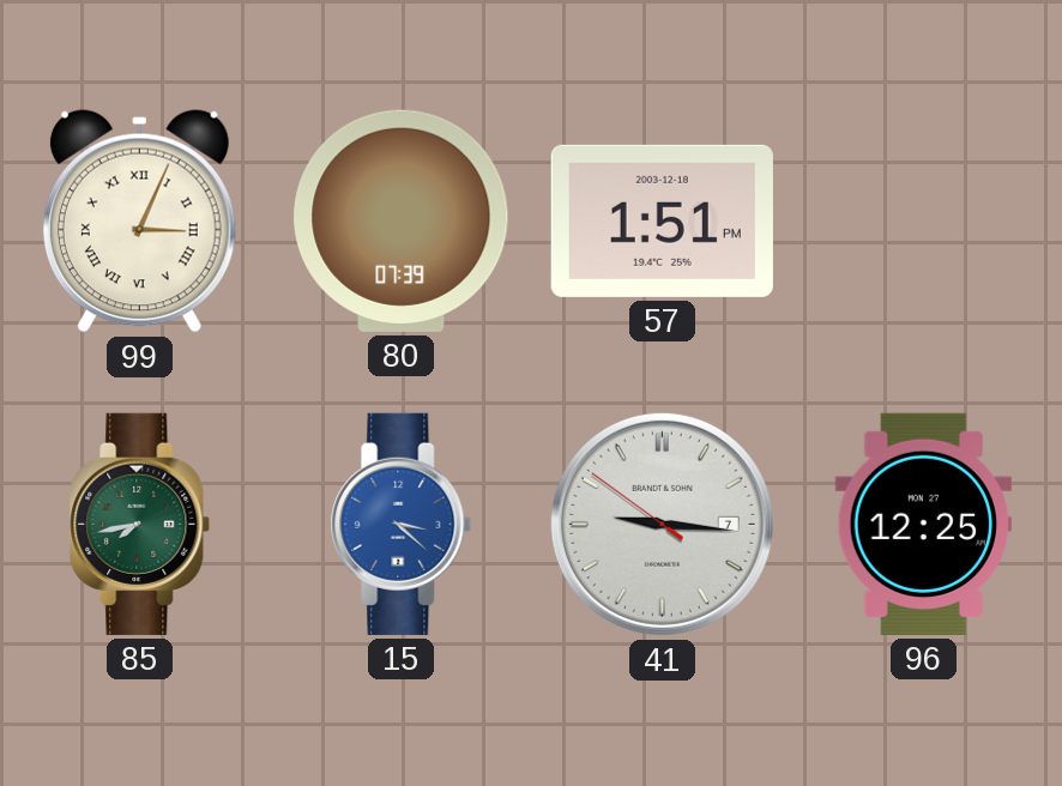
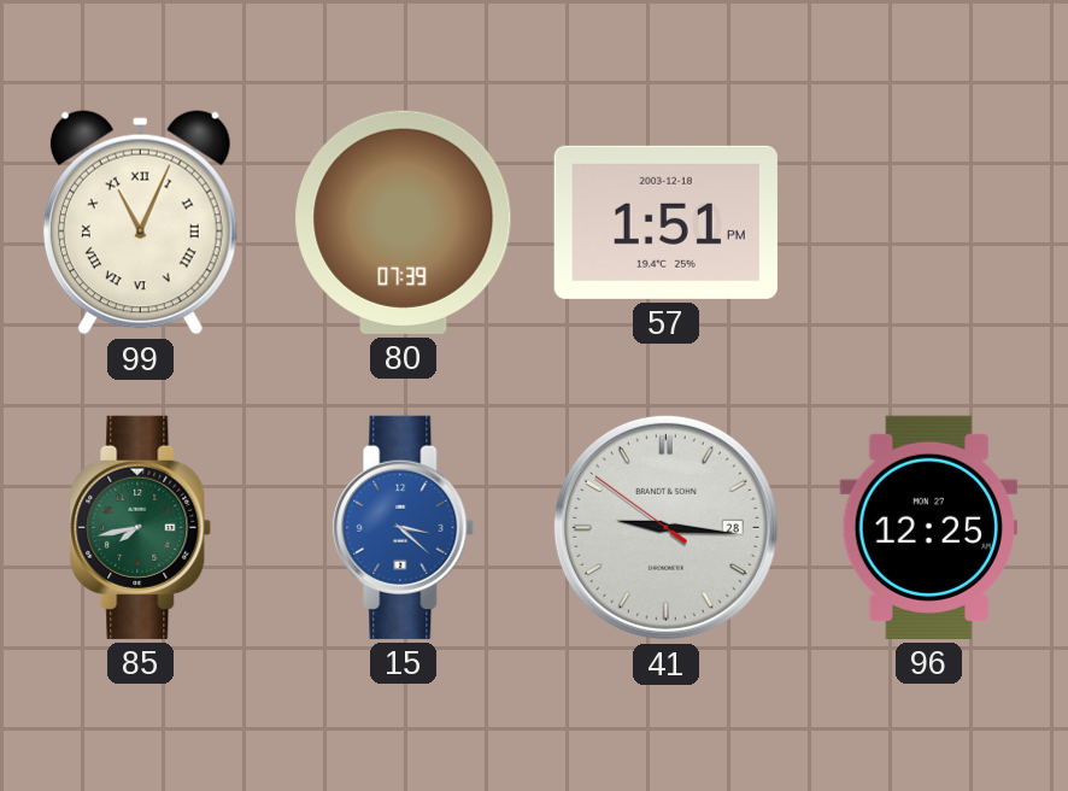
99: 3:04 -> 11:04
41 date: 7 -> 28
